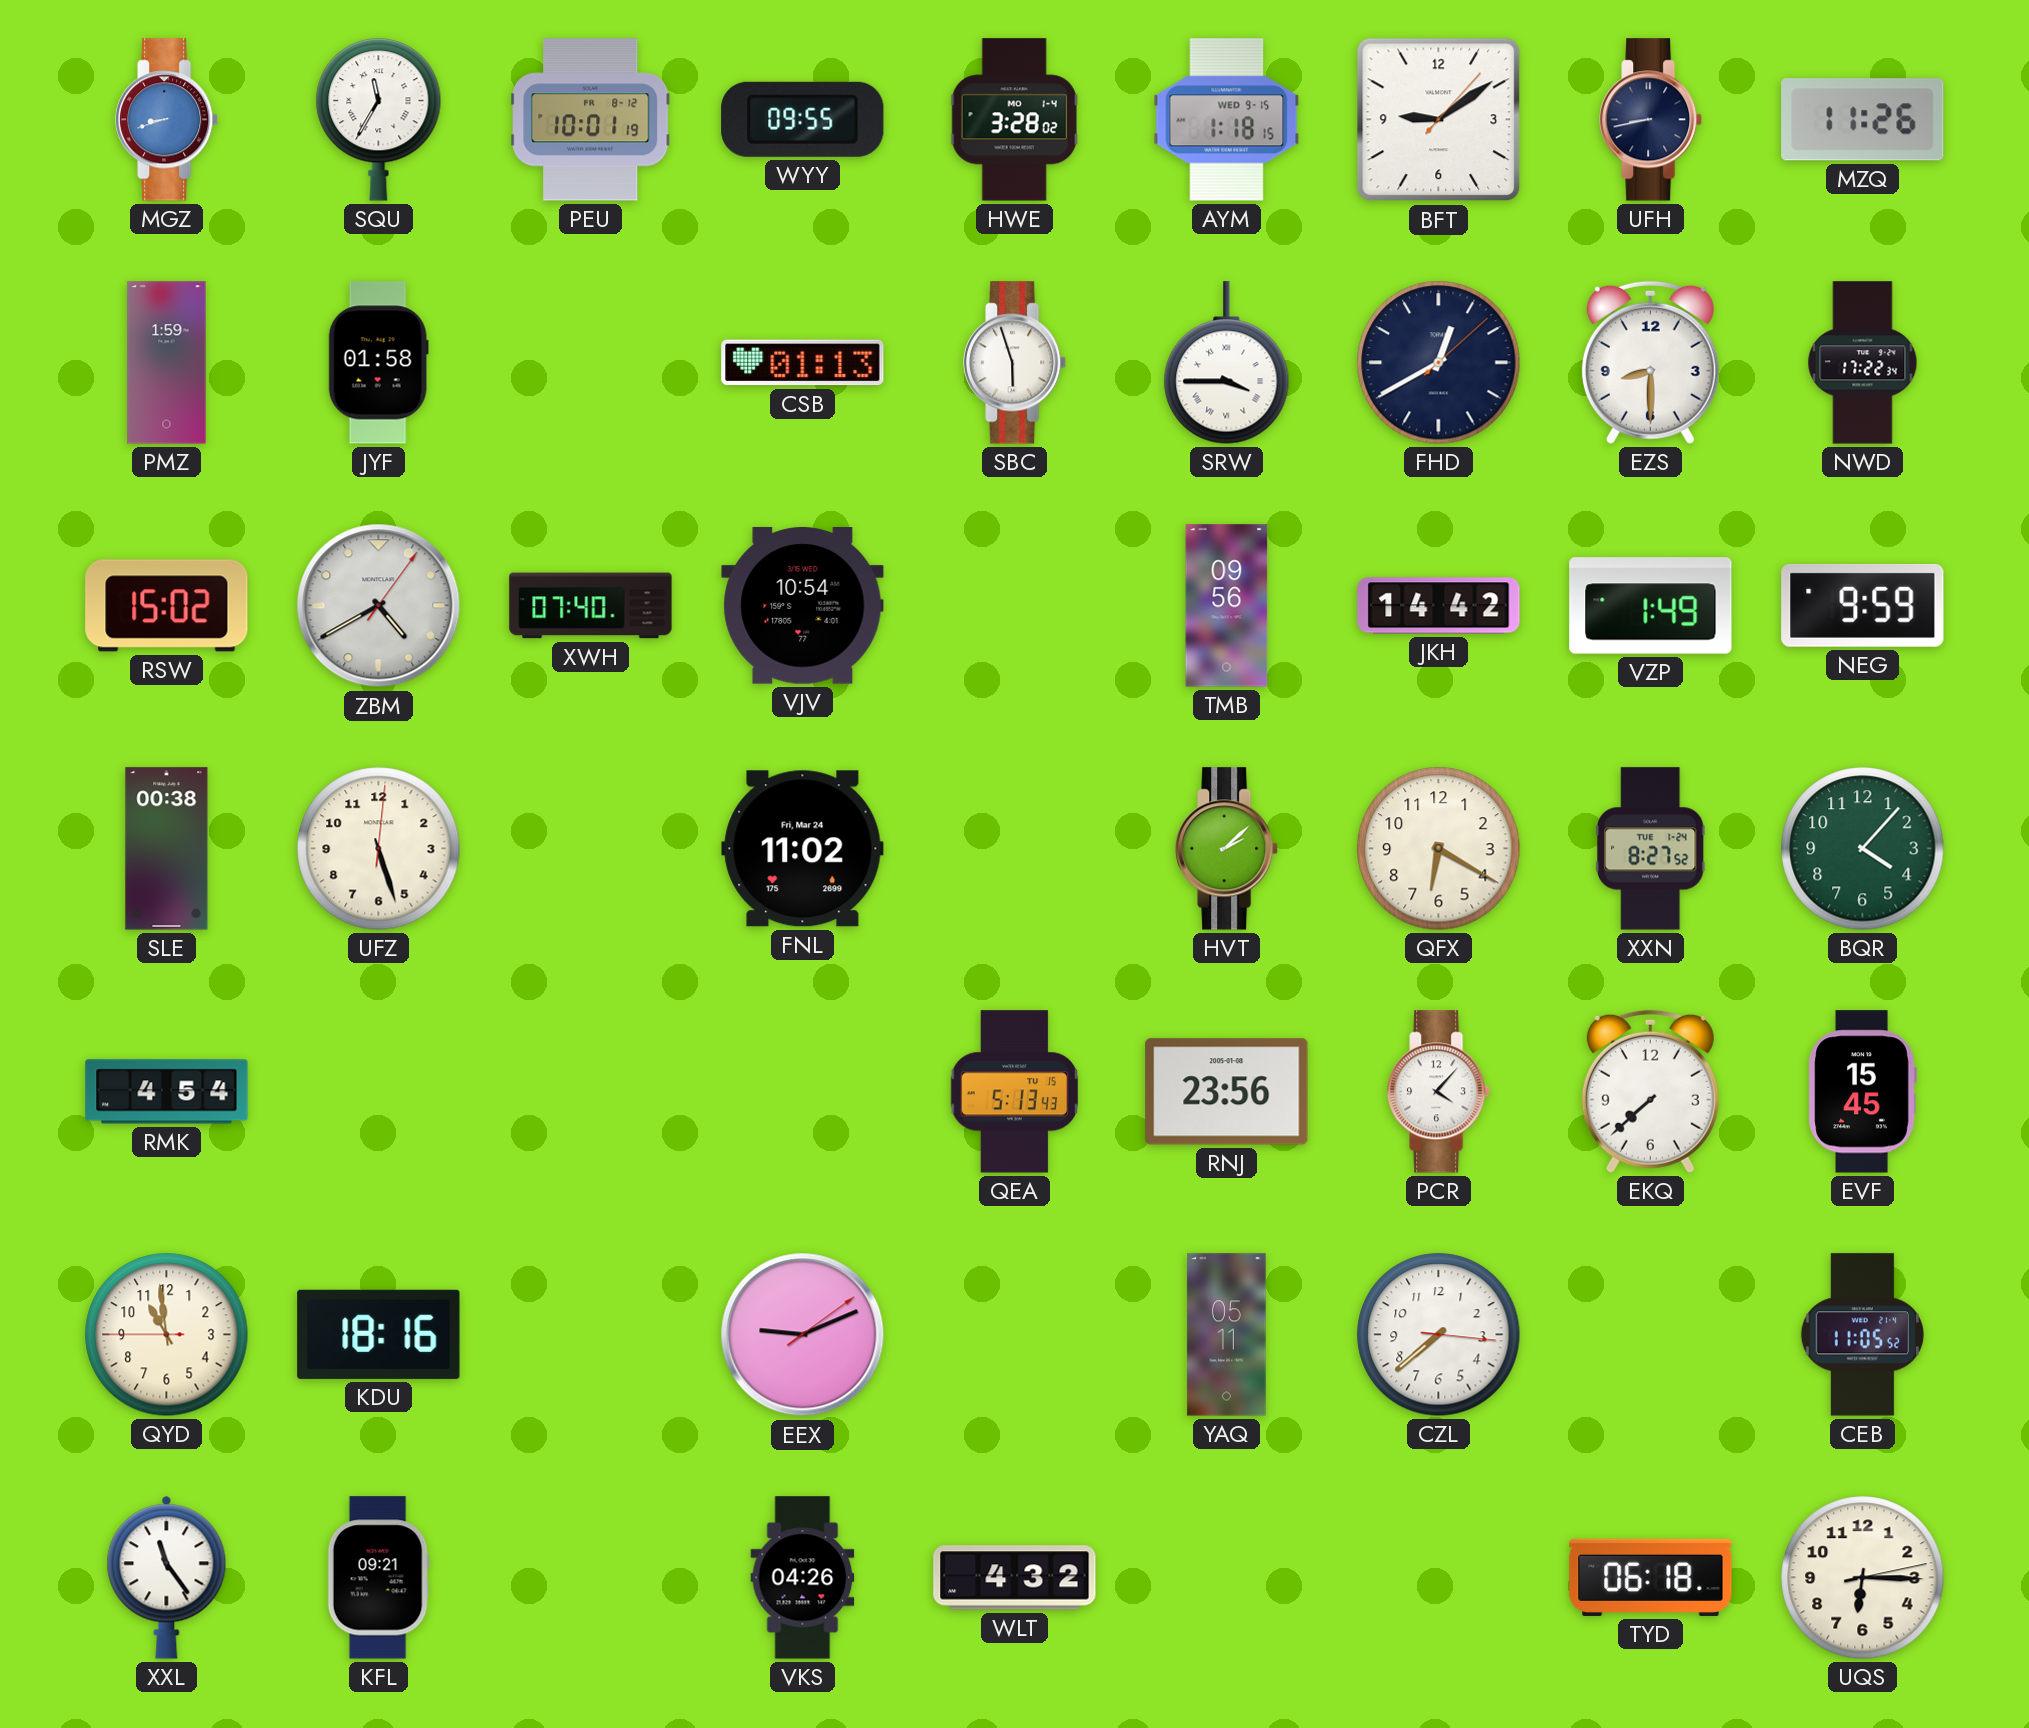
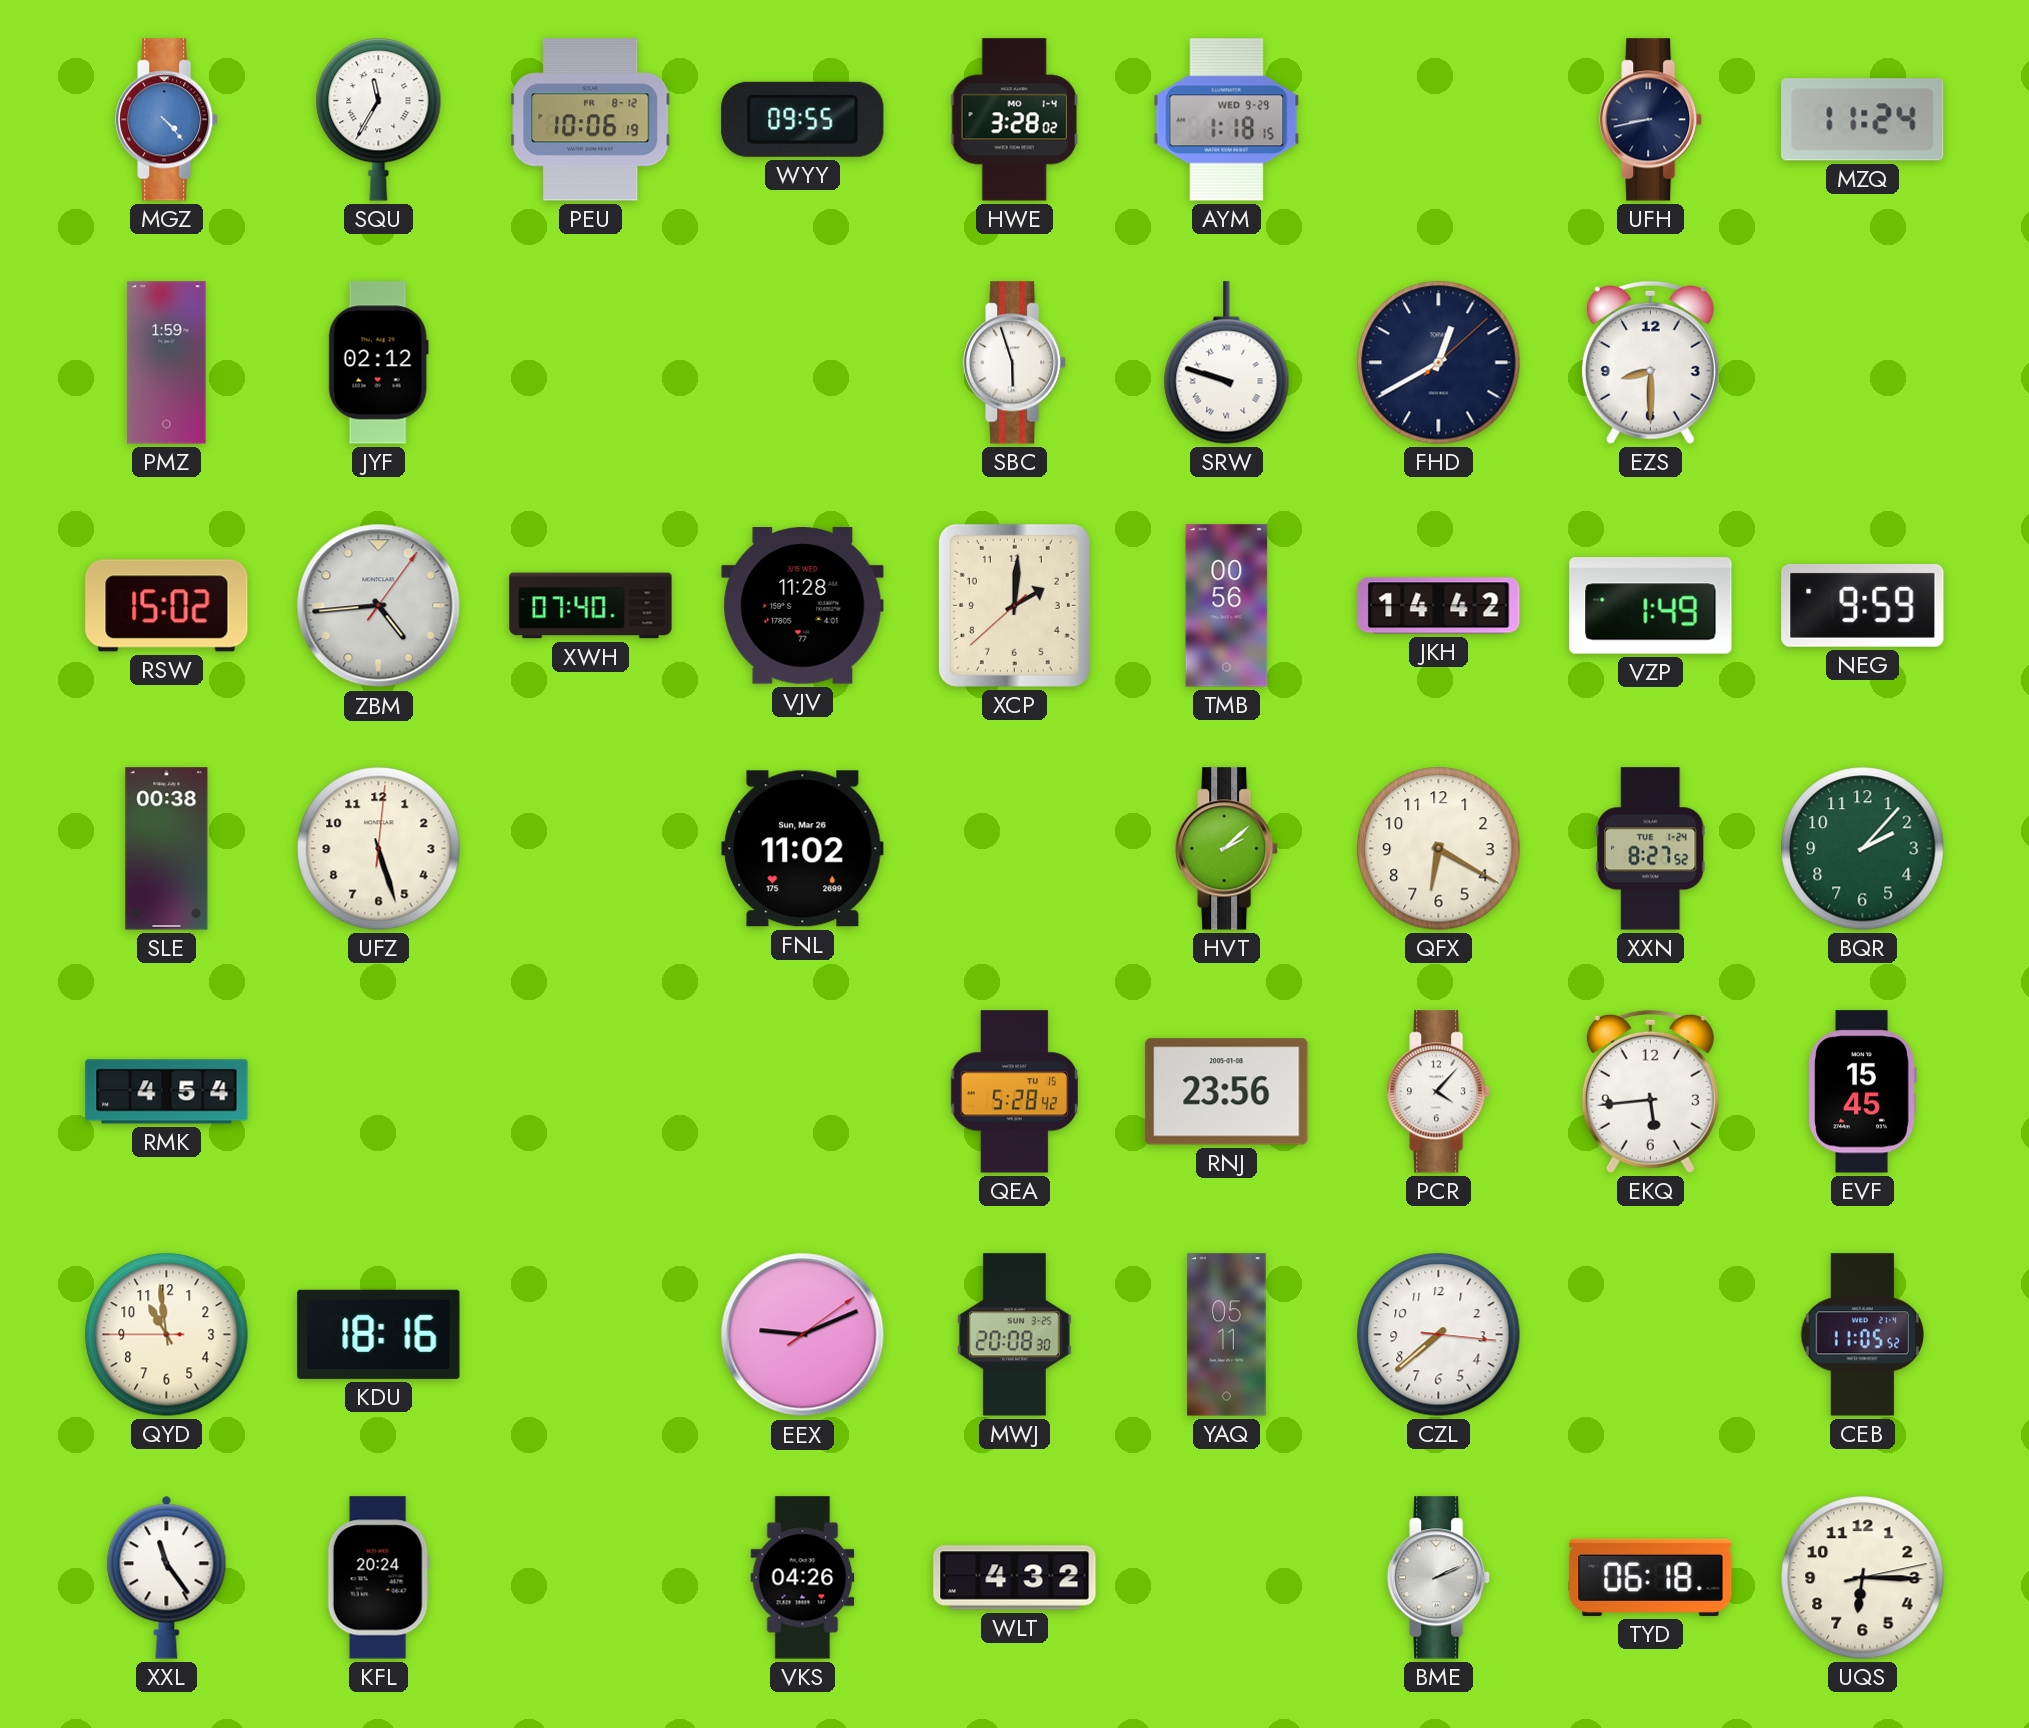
MGZ: 8:42 -> 4:23
PEU: 10:01 -> 10:06
AYM date: WED 9-15 -> WED 9-29
BFT: 9:09 -> none
MZQ: 11:26 -> 11:24
JYF: 01:58 -> 02:12
CSB: 01:13 -> none
SRW: 3:45 -> 9:48
NWD: 17:22 -> none
ZBM: 4:40 -> 4:44
VJV: 10:54 -> 11:28
XCP: none -> 2:00
TMB: 09:56 -> 00:56
FNL date: Fri, Mar 24 -> Sun, Mar 26
BQR: 4:07 -> 2:07
QEA: 5:13 -> 5:28
EKQ: 7:38 -> 5:44
MWJ: none -> 20:08
KFL: 09:21 -> 20:24
BME: none -> 2:11
